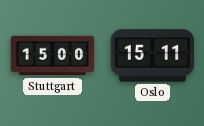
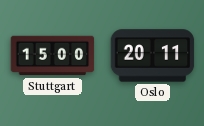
Oslo: 15:11 -> 20:11
